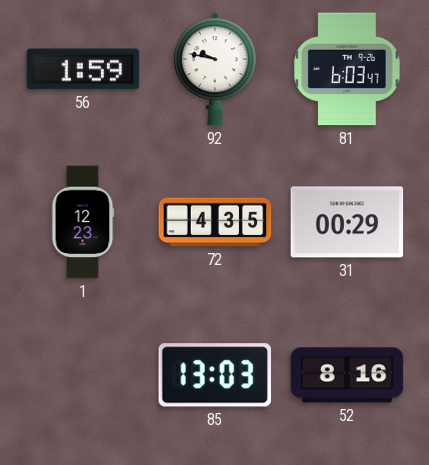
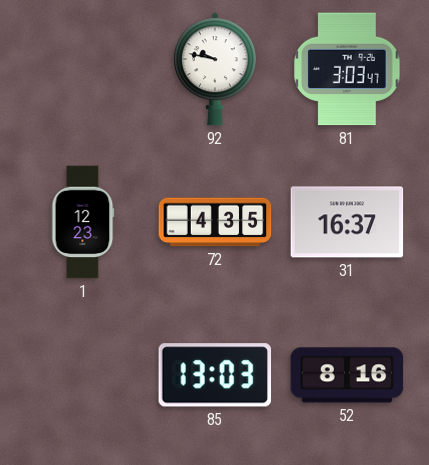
56: 1:59 -> none
81: 6:03 -> 3:03
31: 00:29 -> 16:37
